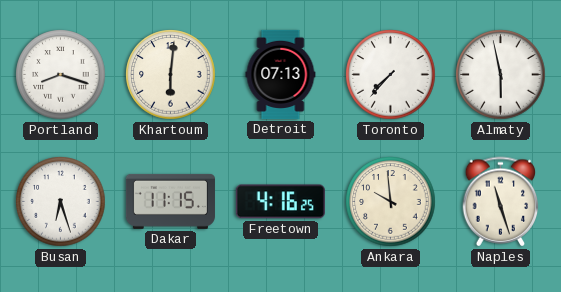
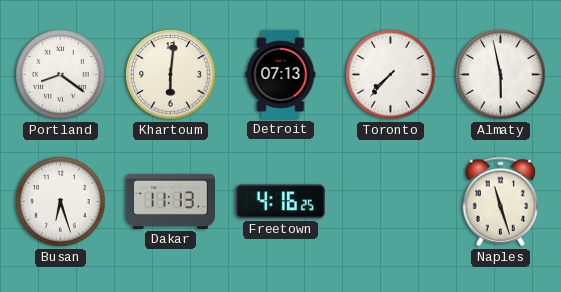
Portland: 8:18 -> 8:21
Dakar: 11:15 -> 11:13
Ankara: 9:59 -> none
